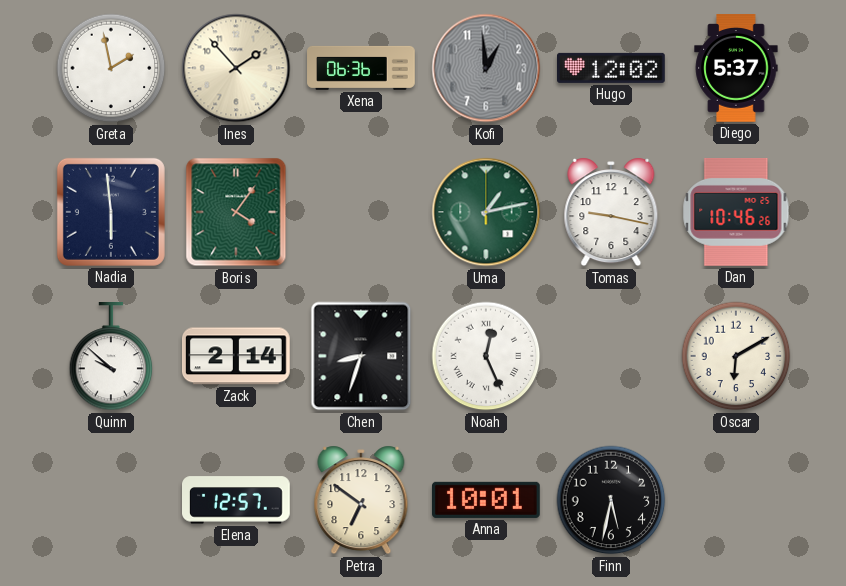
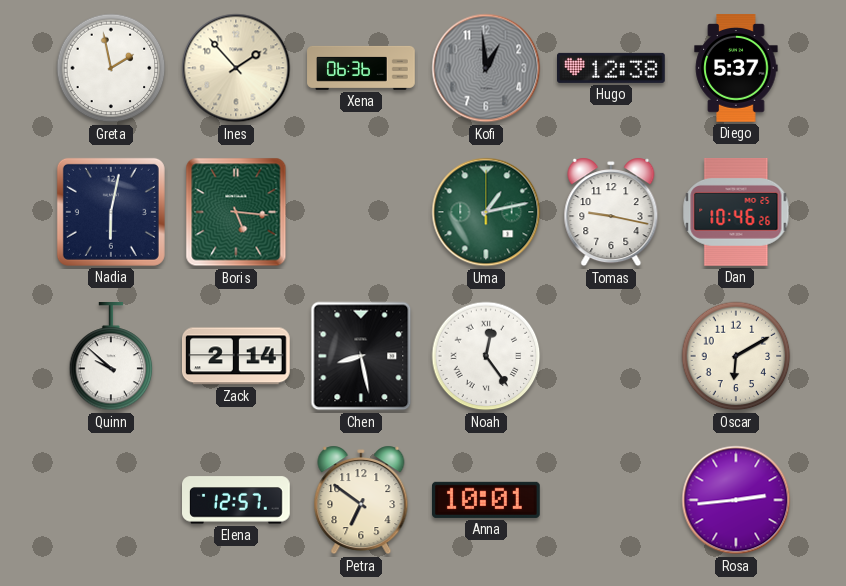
Hugo: 12:02 -> 12:38
Nadia: 5:59 -> 6:02
Boris: 4:06 -> 5:16
Chen: 8:33 -> 8:28
Noah: 12:26 -> 12:24
Finn: 5:32 -> none
Rosa: none -> 2:44
